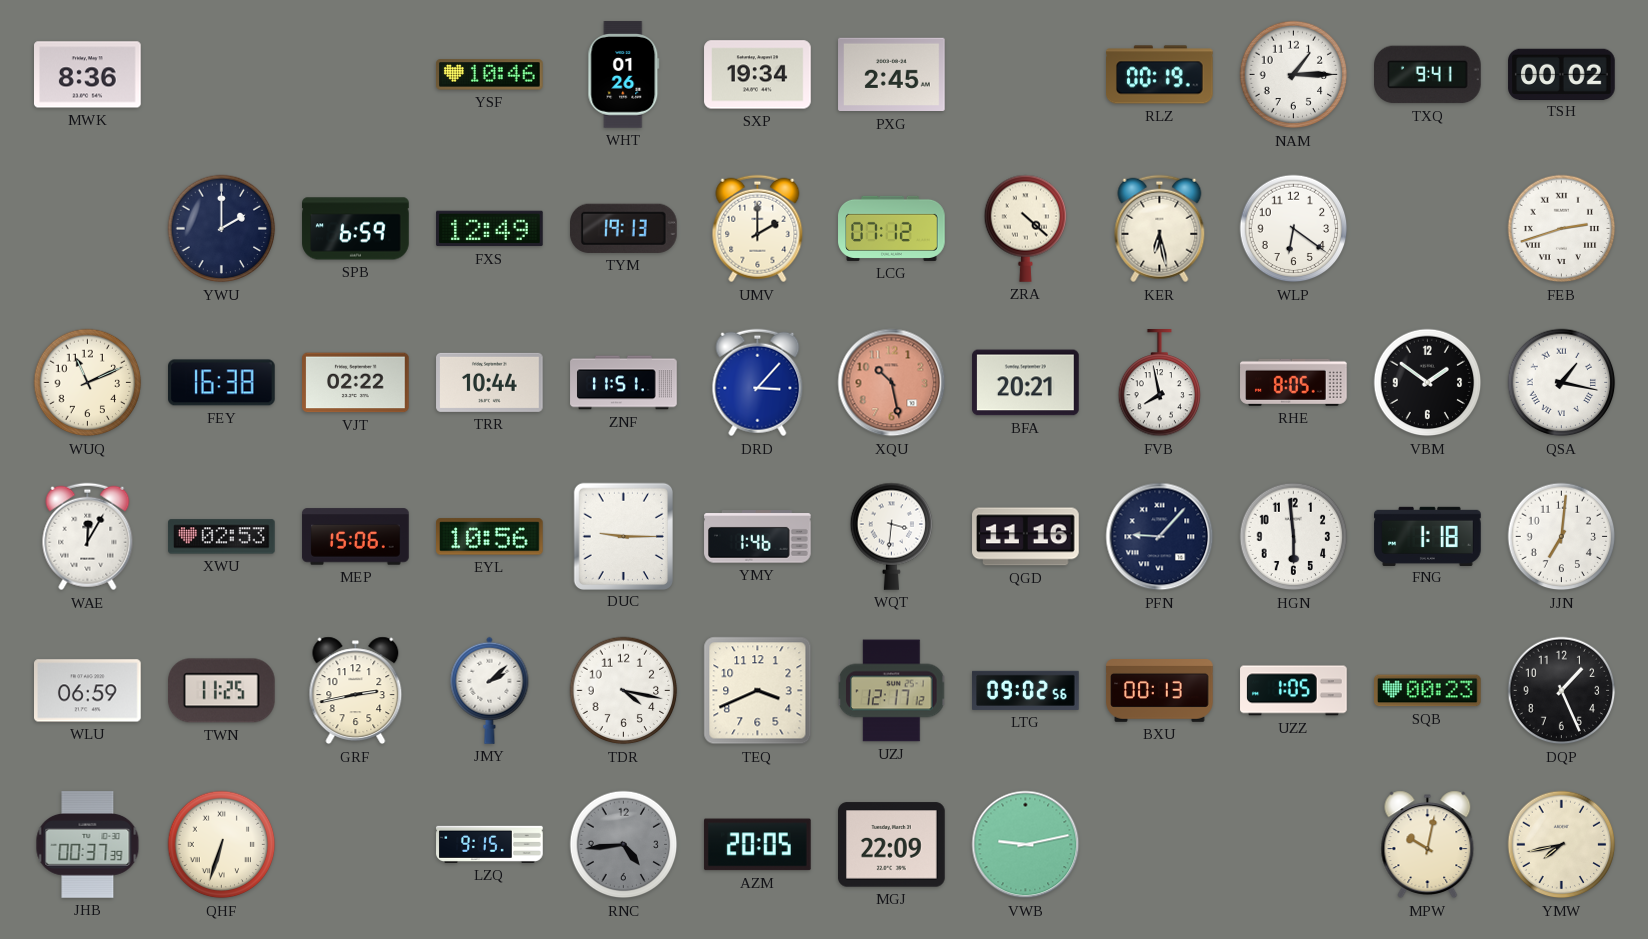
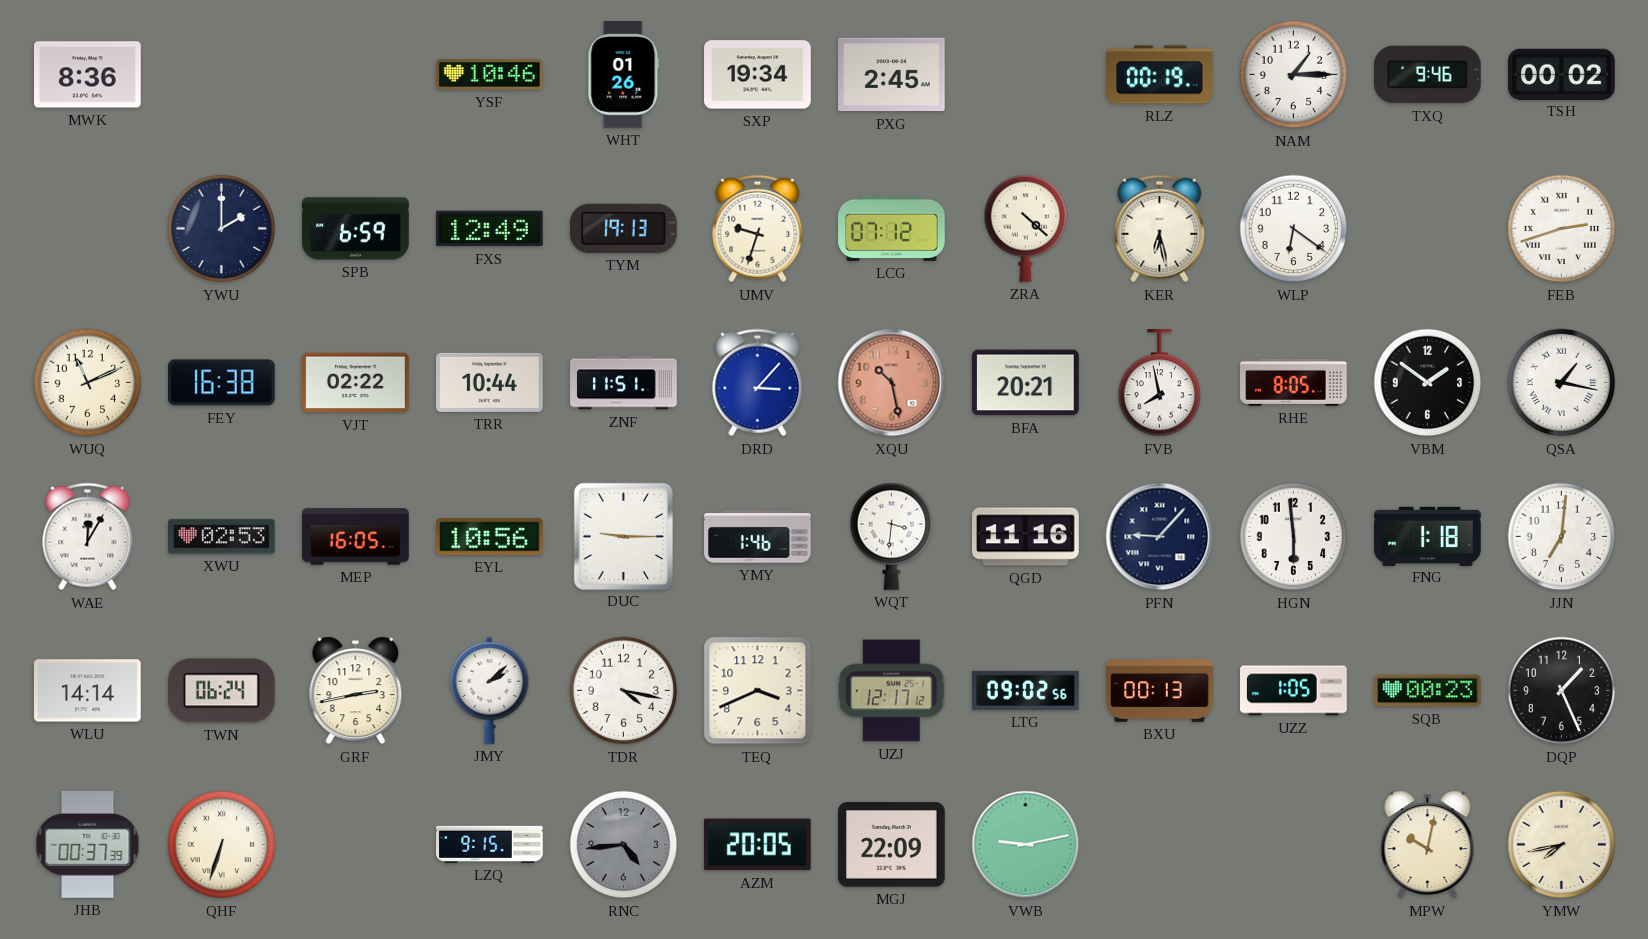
TXQ: 9:41 -> 9:46
UMV: 2:00 -> 9:33
MEP: 15:06 -> 16:05
WLU: 06:59 -> 14:14
TWN: 11:25 -> 06:24
